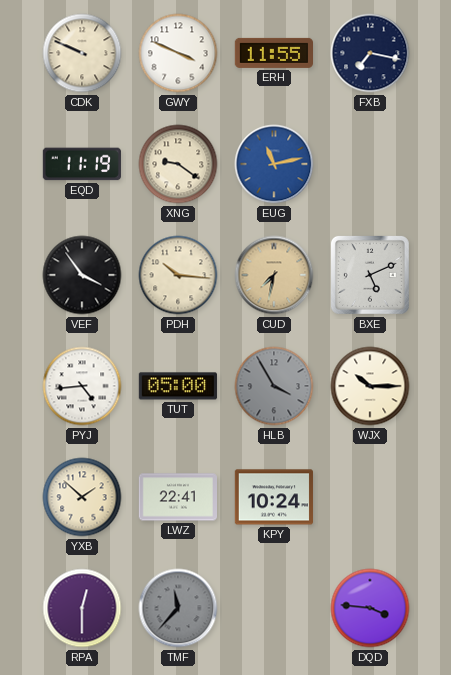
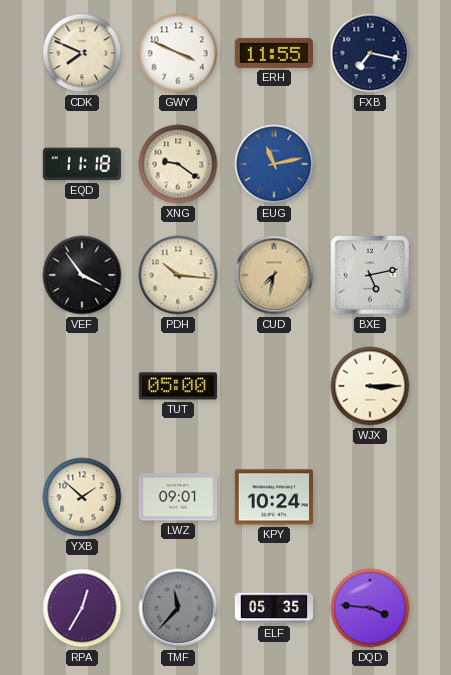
CDK: 9:49 -> 7:49
EQD: 11:19 -> 11:18
BXE: 5:11 -> 5:13
PYJ: 4:44 -> none
HLB: 3:55 -> none
WJX: 10:15 -> 3:15
LWZ: 22:41 -> 09:01
RPA: 12:30 -> 12:35
ELF: none -> 05:35
